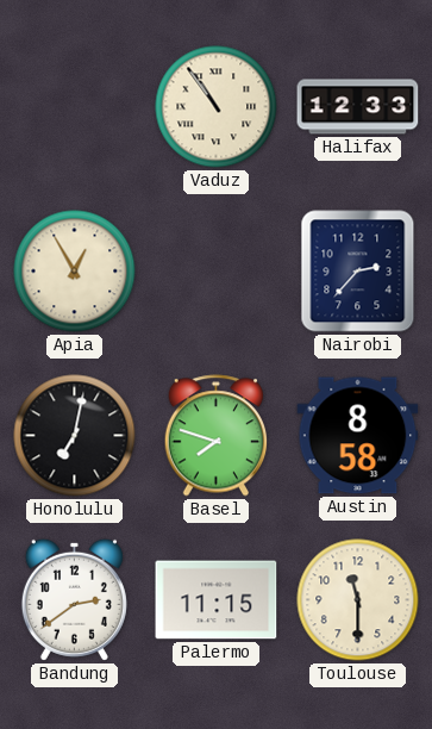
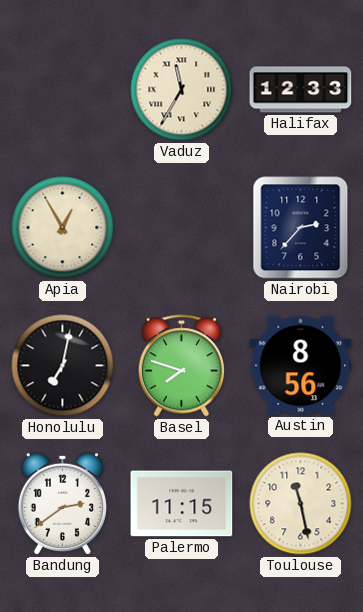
Vaduz: 10:54 -> 11:35
Austin: 8:58 -> 8:56
Toulouse: 11:30 -> 11:28
